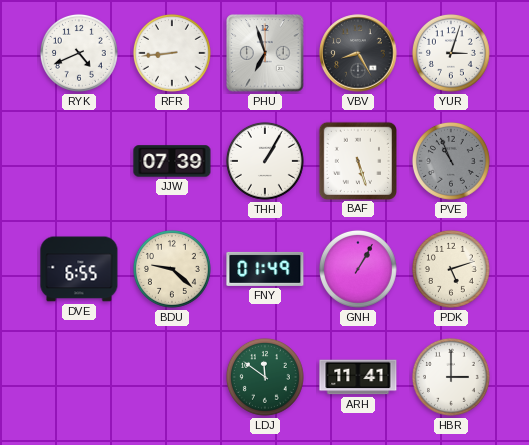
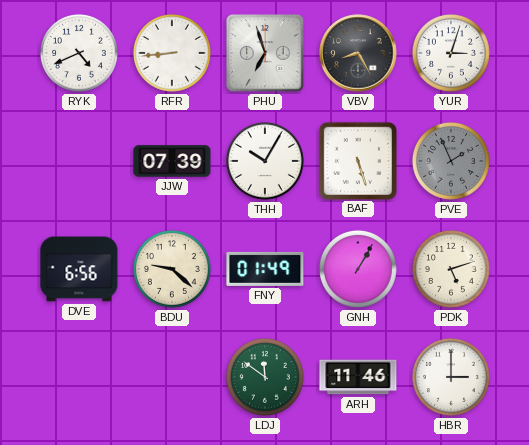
THH: 1:05 -> 10:05
PVE: 10:56 -> 1:56
DVE: 6:55 -> 6:56
ARH: 11:41 -> 11:46
